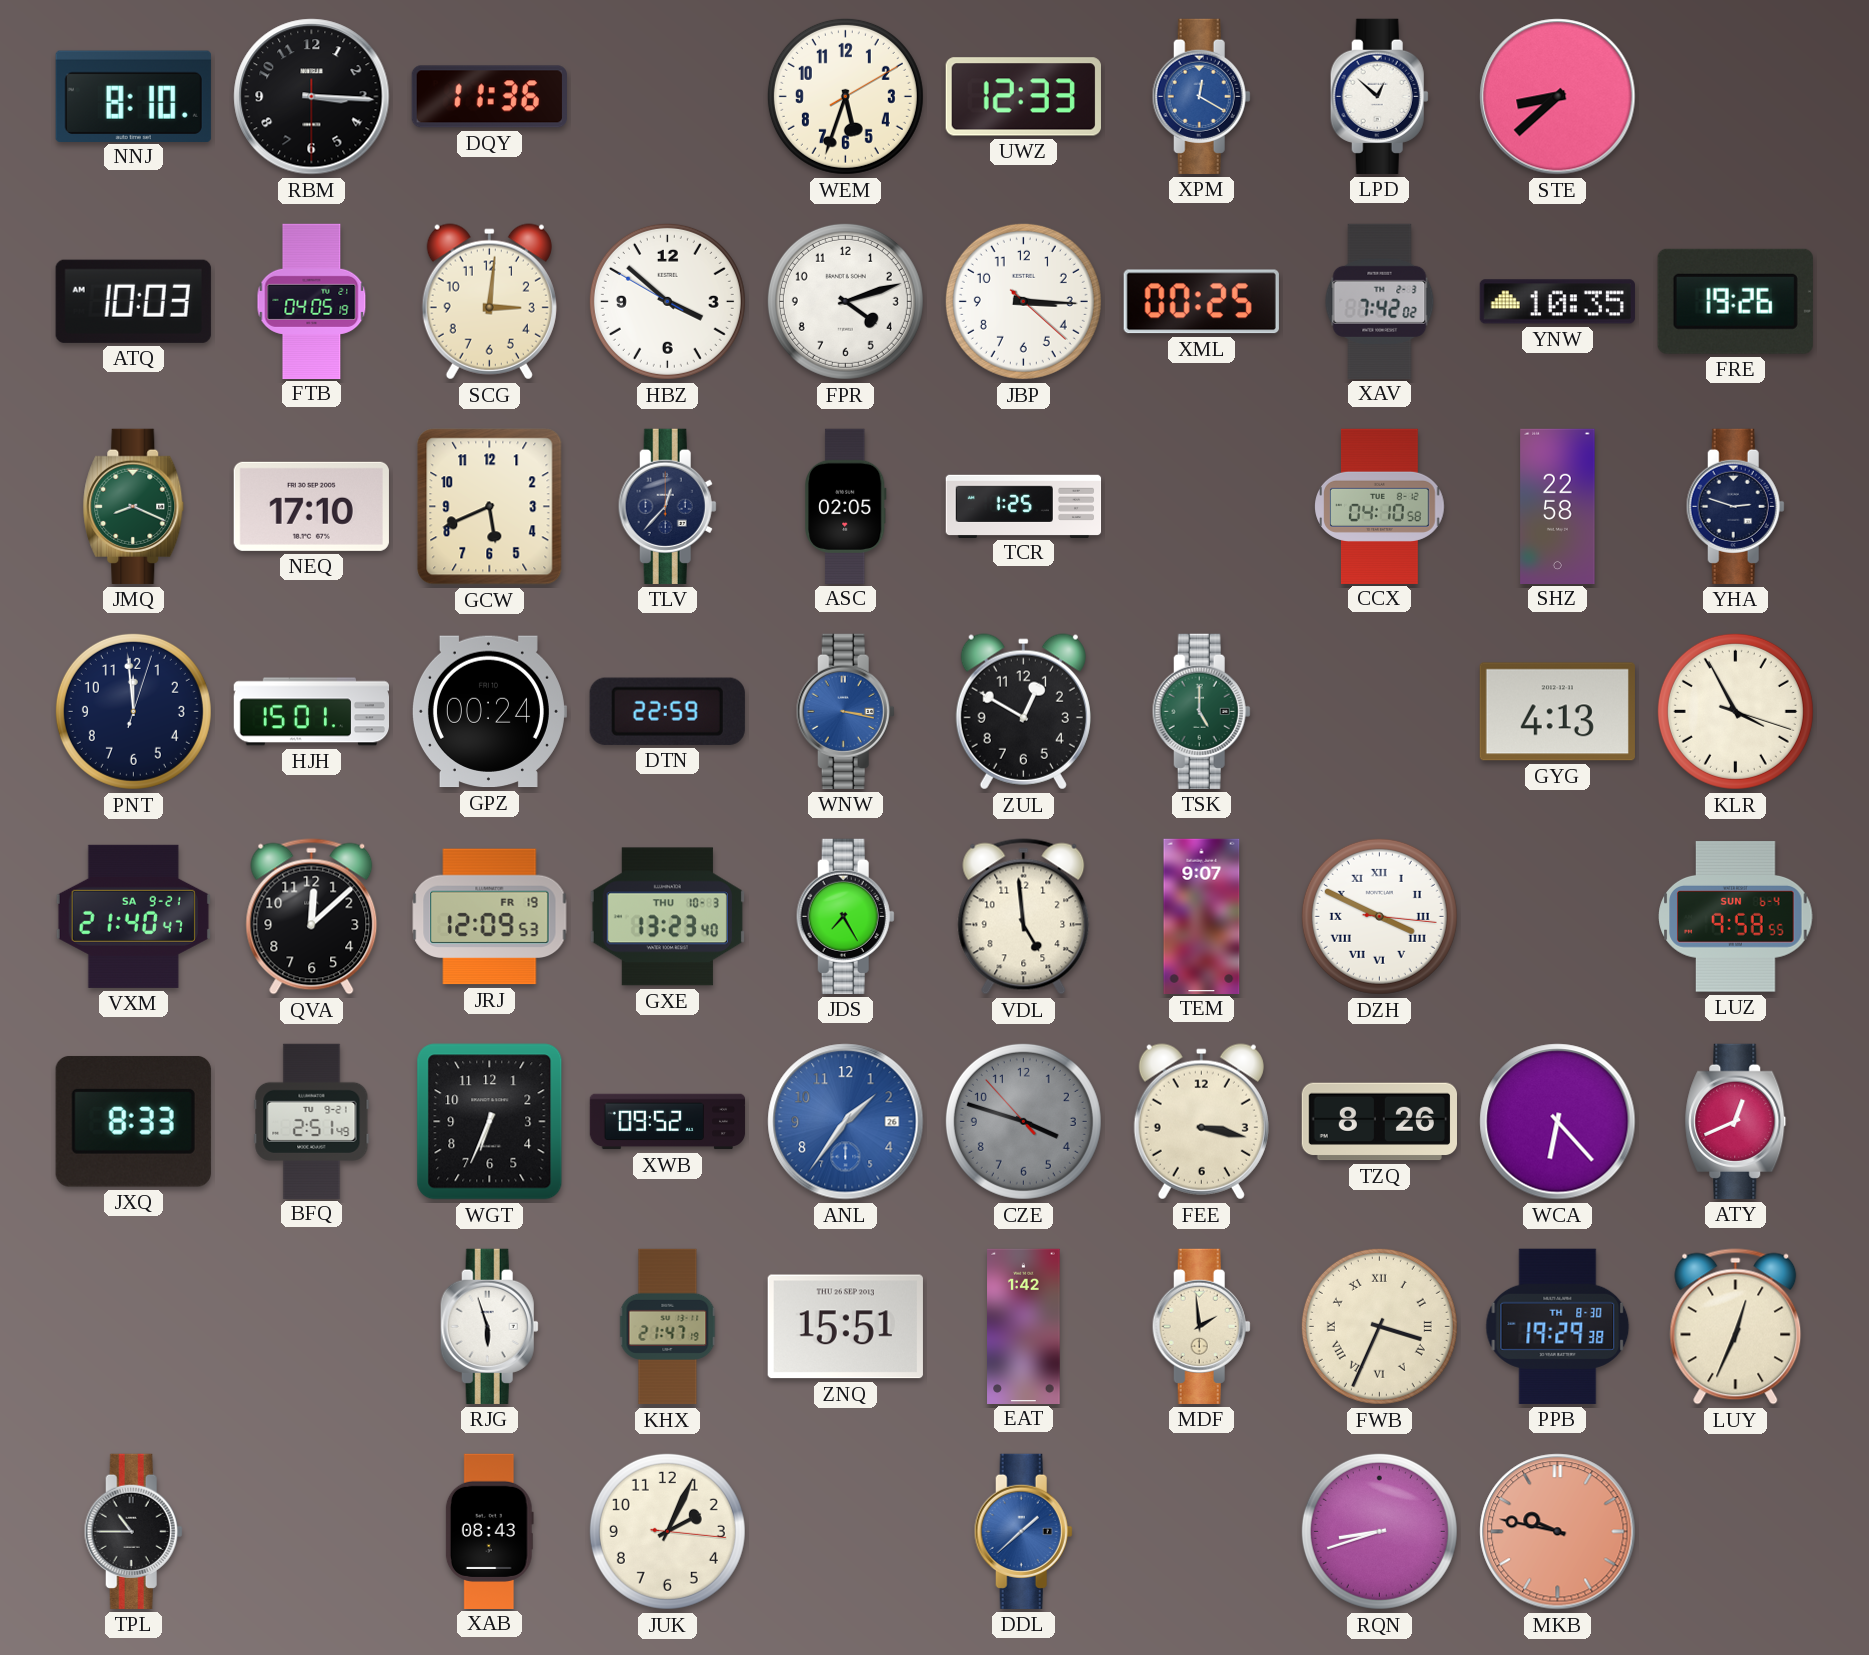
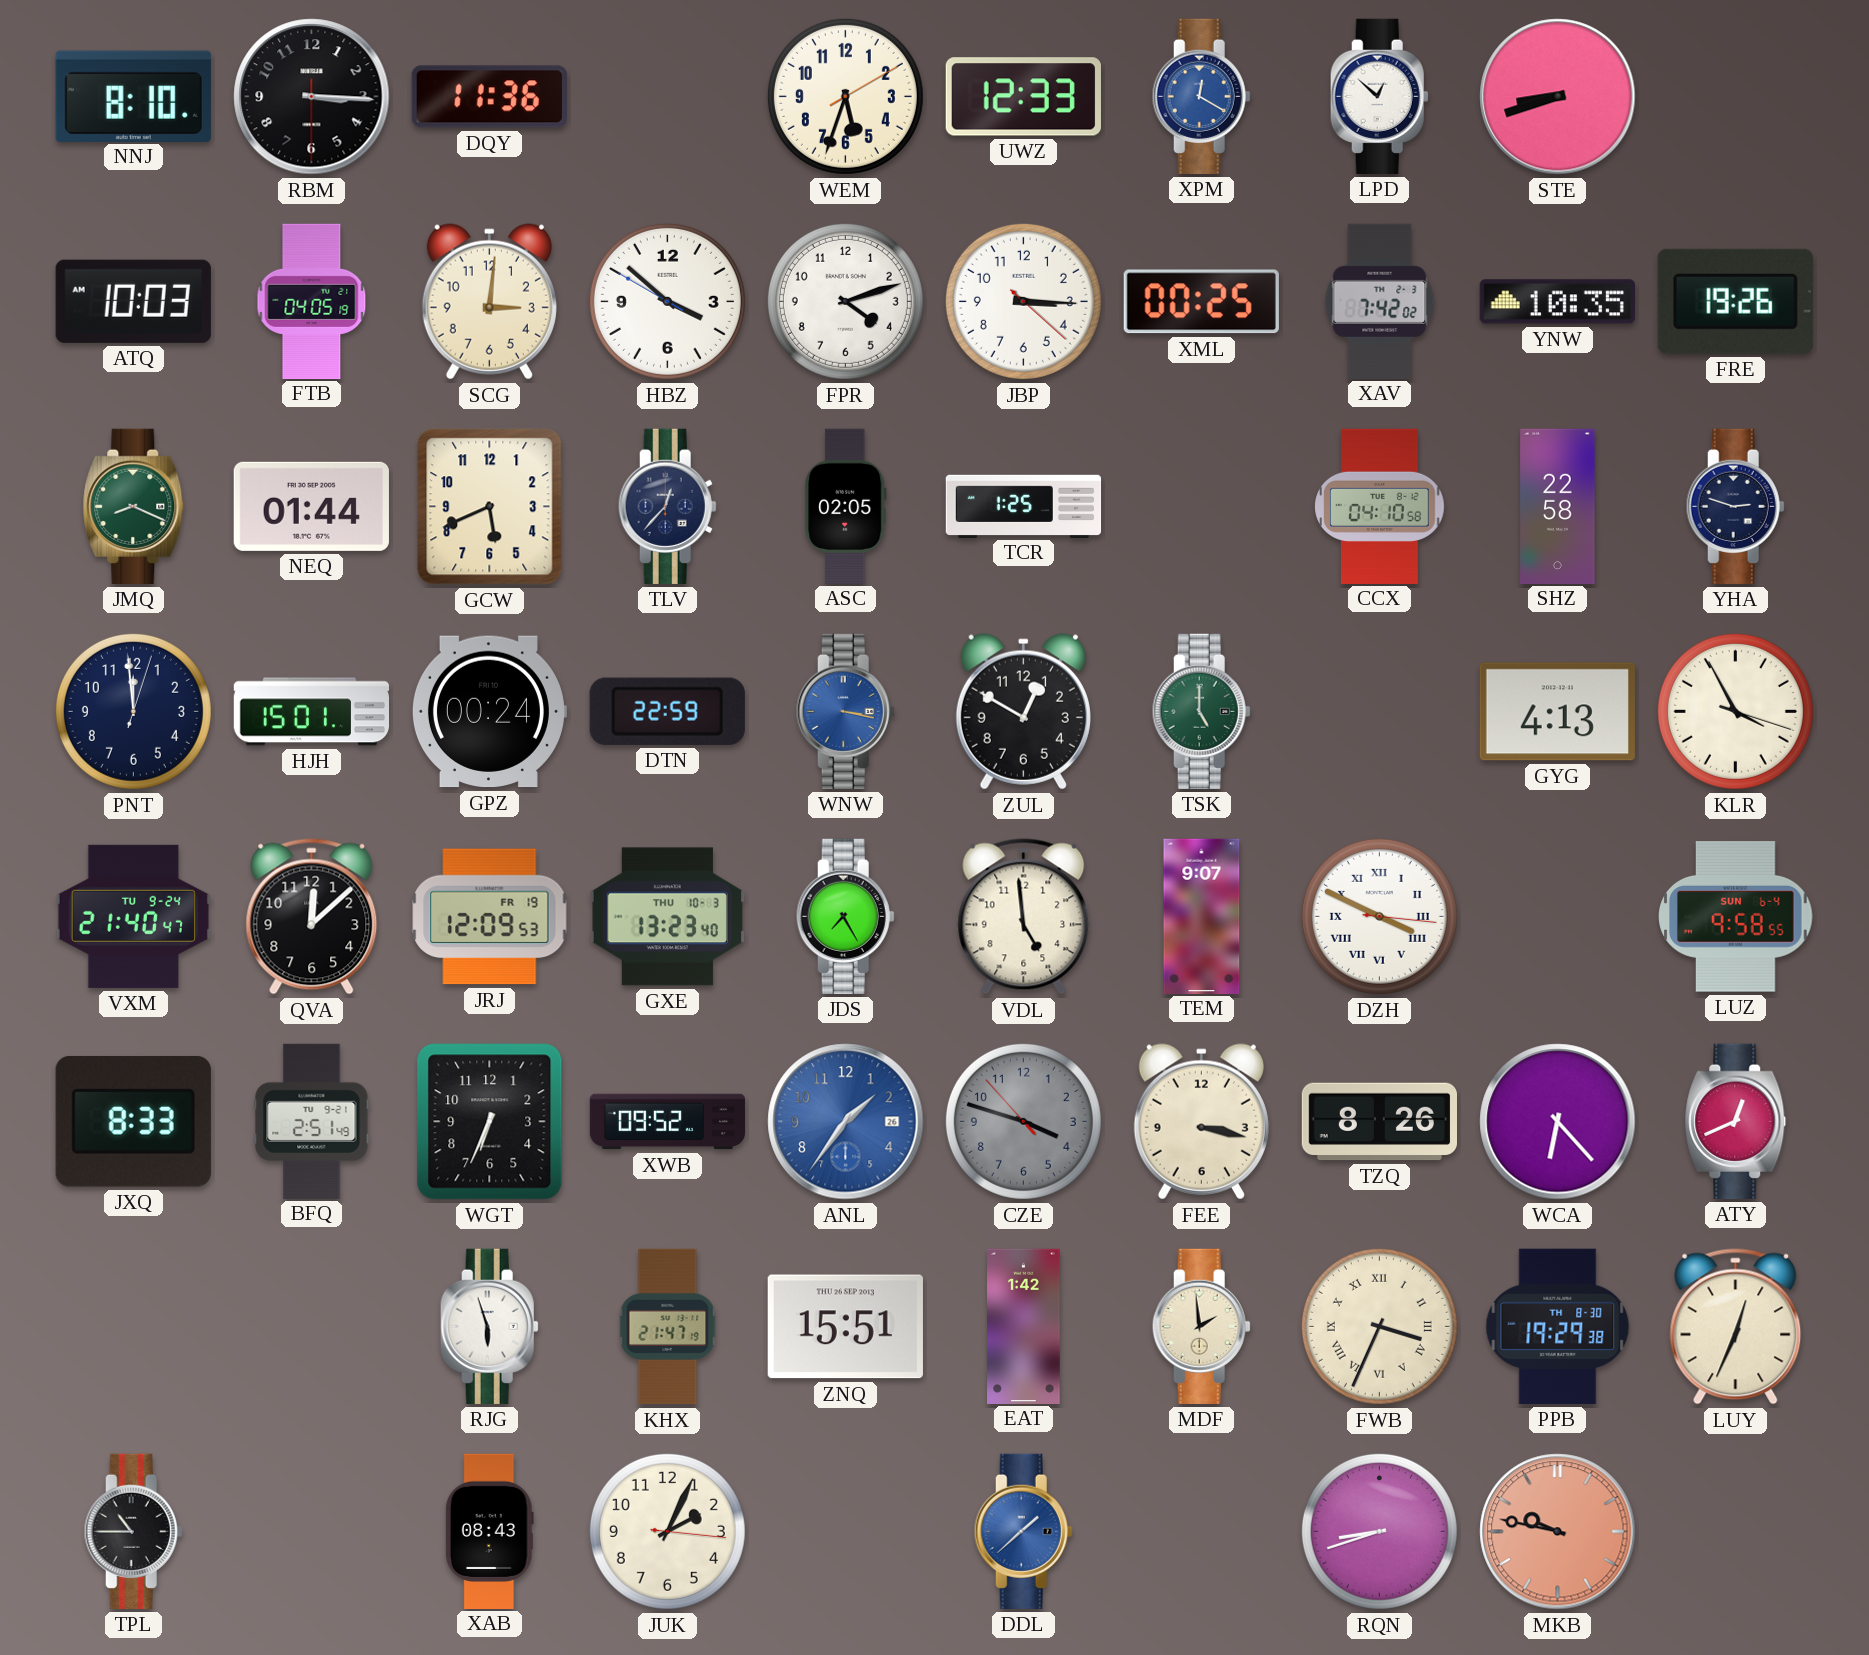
STE: 8:38 -> 8:42
NEQ: 17:10 -> 01:44
VXM date: SA 9-21 -> TU 9-24
